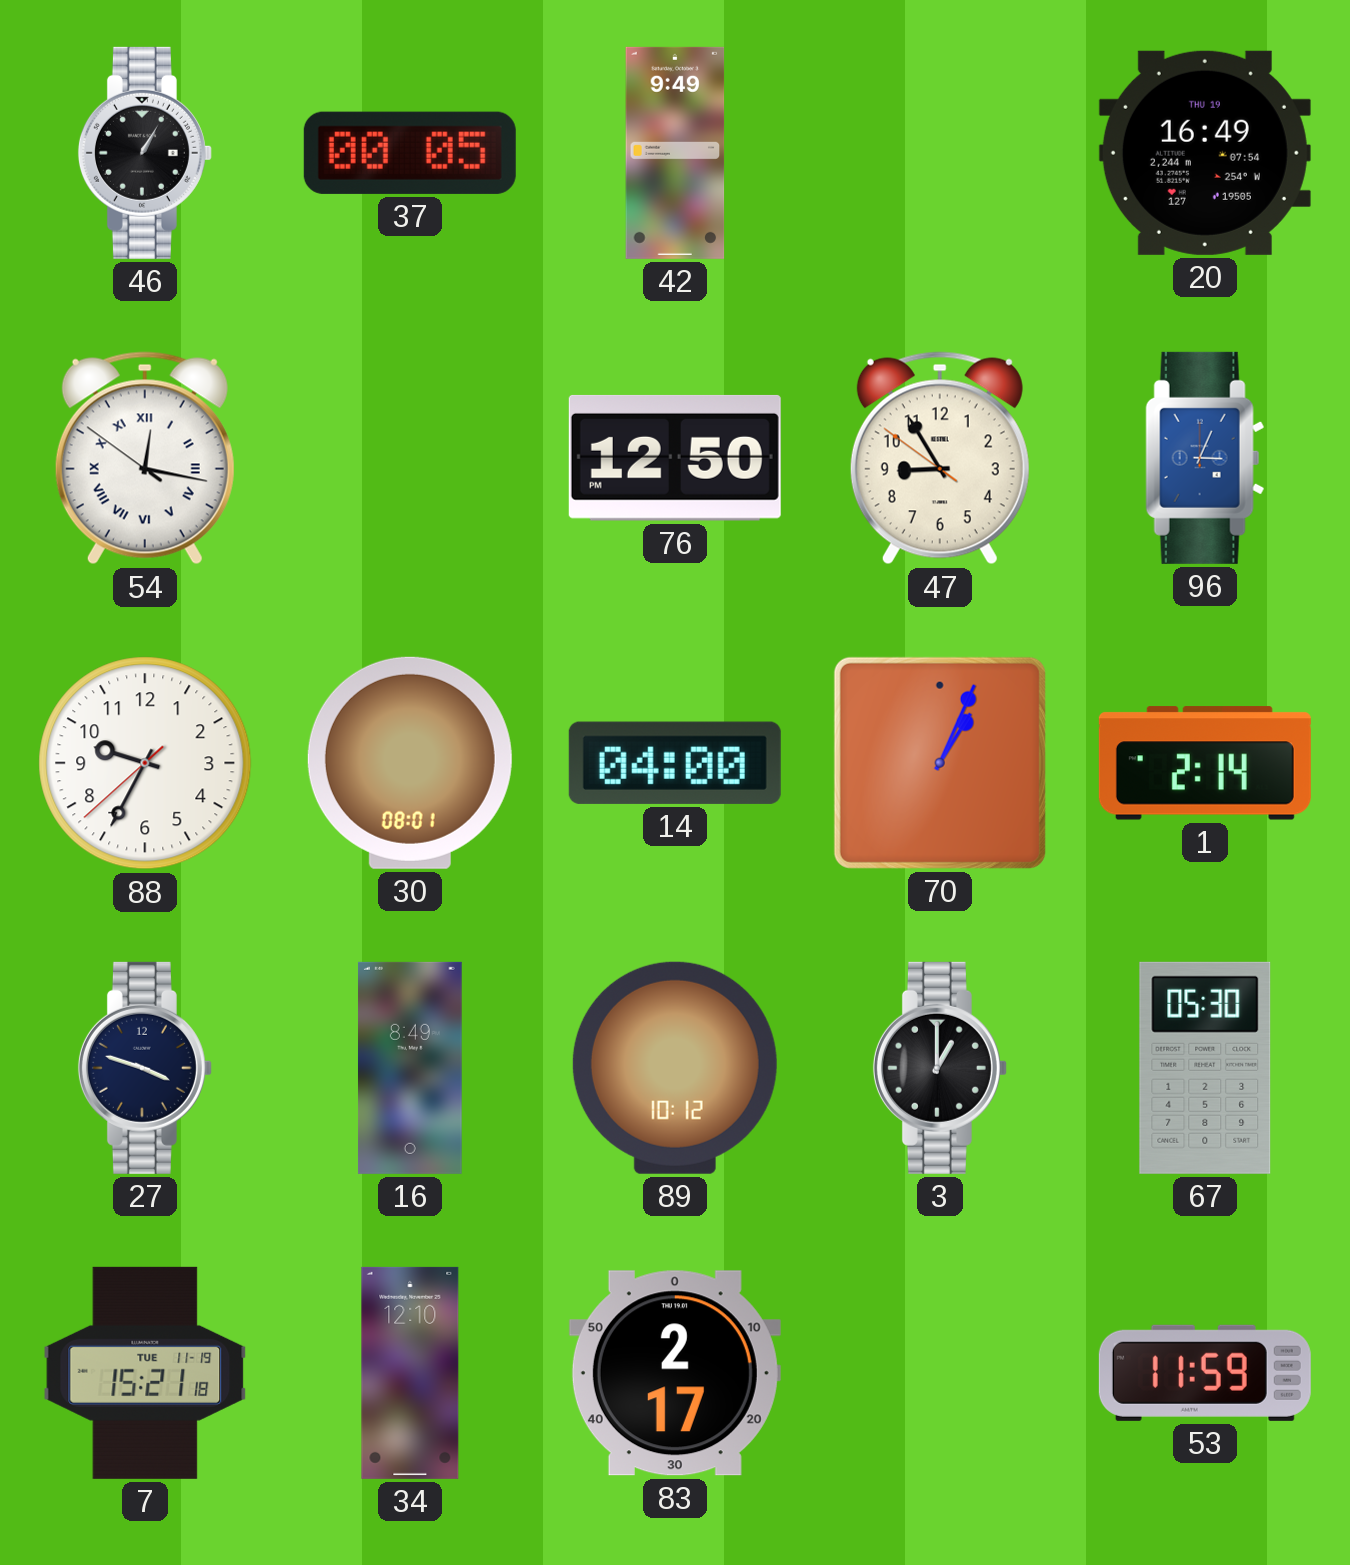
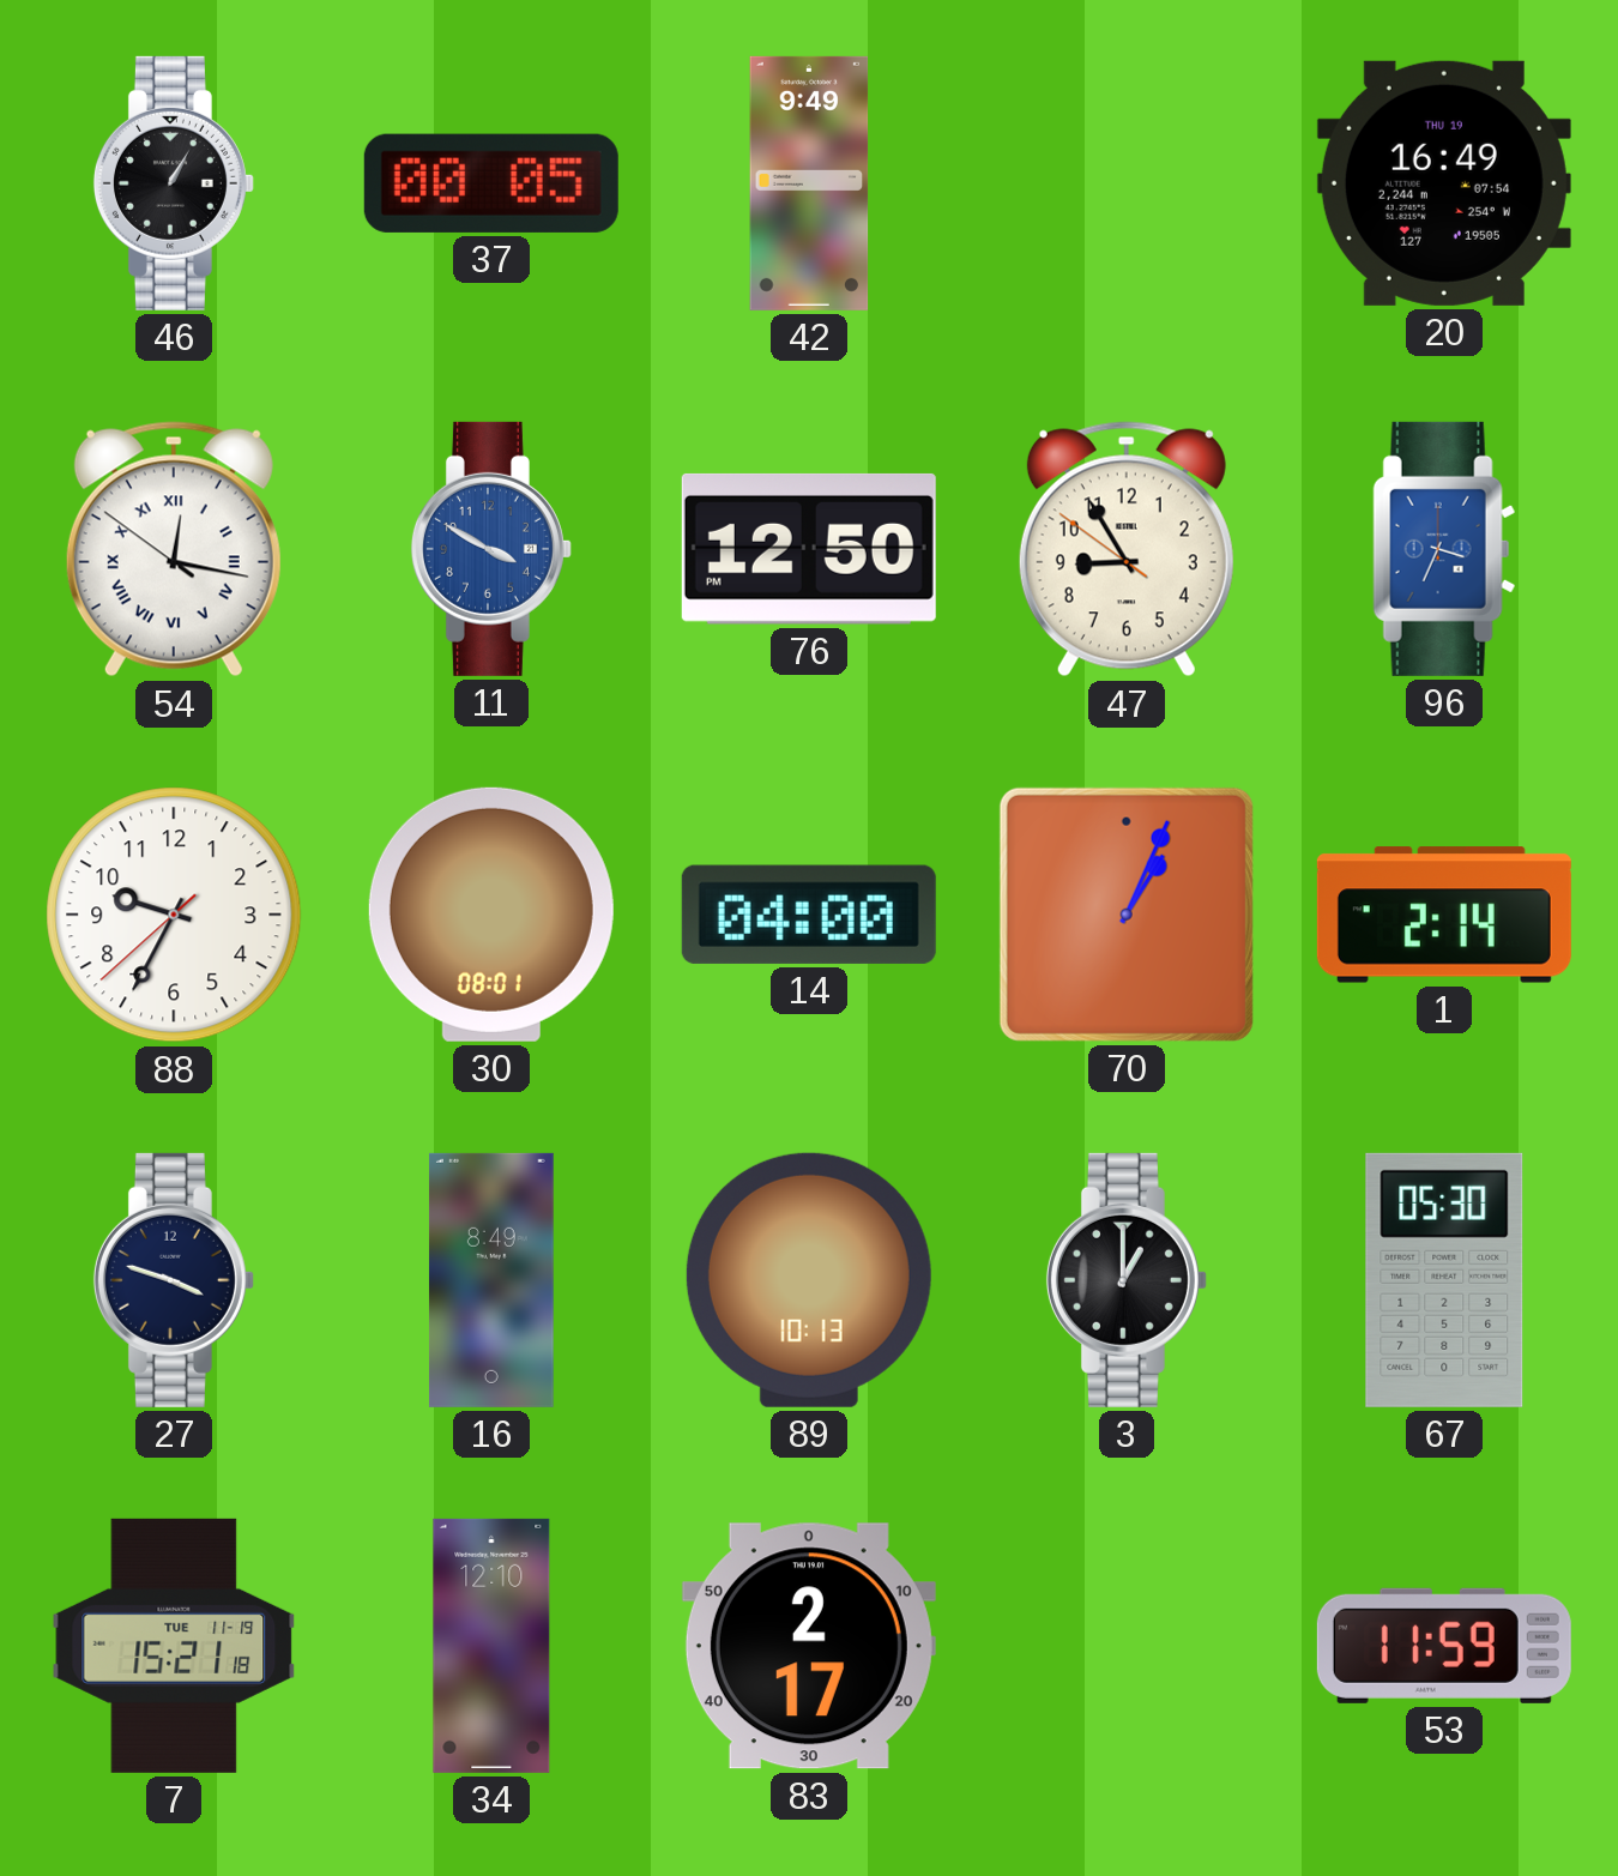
11: none -> 3:50
96: 3:04 -> 3:34
89: 10:12 -> 10:13
